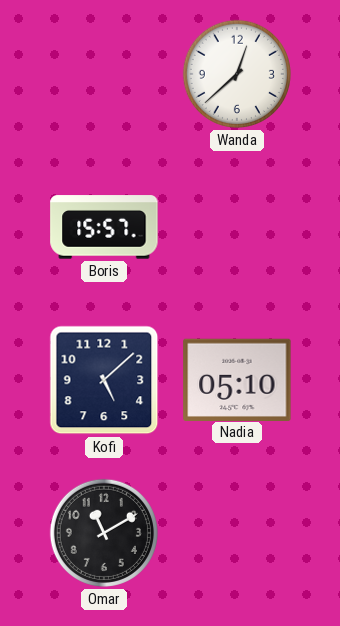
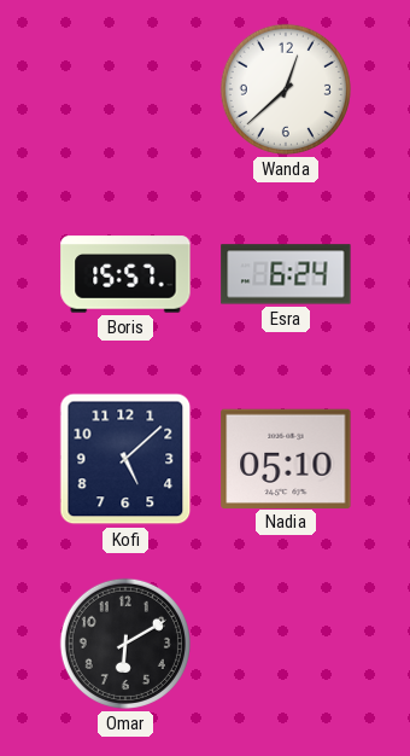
Esra: none -> 6:24
Omar: 11:10 -> 6:10
